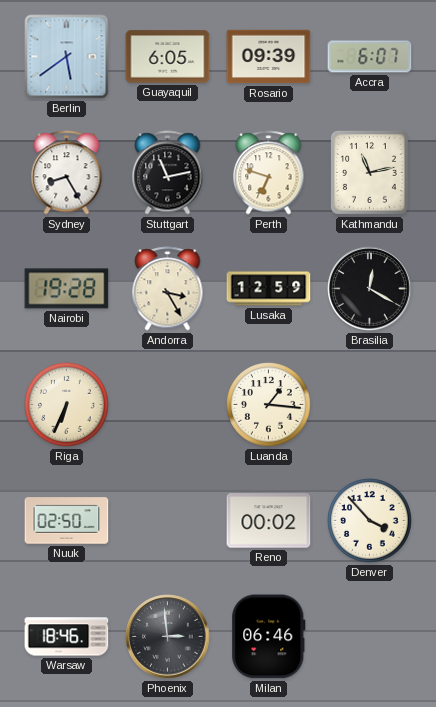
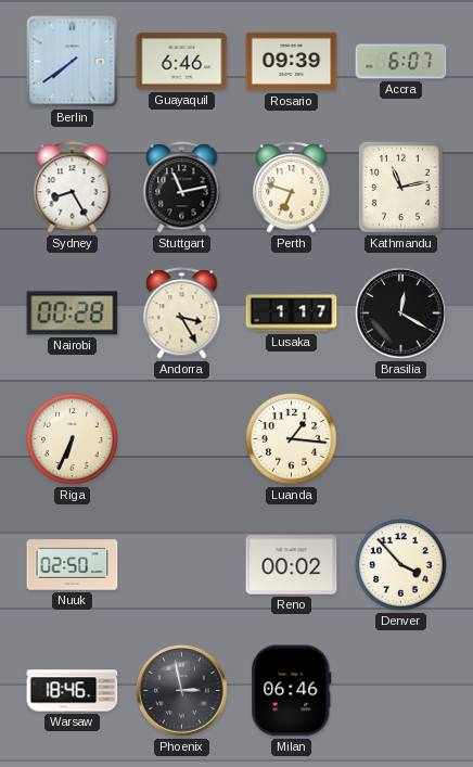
Berlin: 5:39 -> 7:39
Guayaquil: 6:05 -> 6:46
Nairobi: 19:28 -> 00:28
Lusaka: 12:59 -> 1:17
Phoenix: 2:59 -> 2:58
